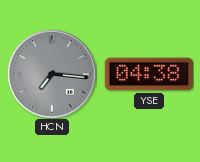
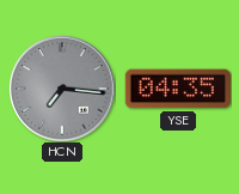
YSE: 04:38 -> 04:35
